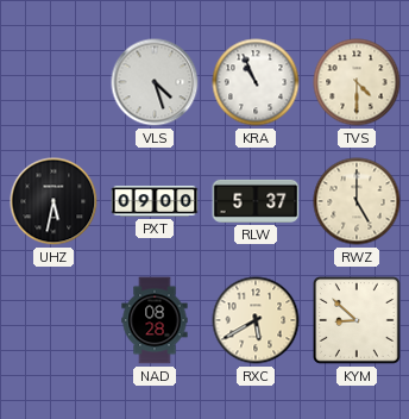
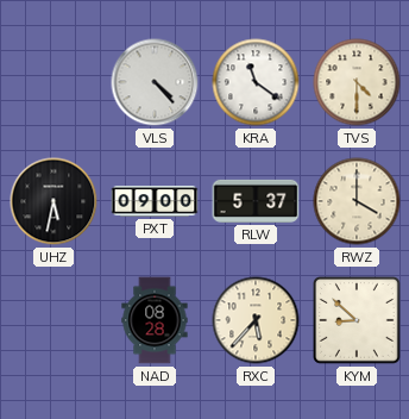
VLS: 4:27 -> 4:23
KRA: 10:56 -> 11:21
RWZ: 5:00 -> 4:00
RXC: 5:40 -> 5:37
